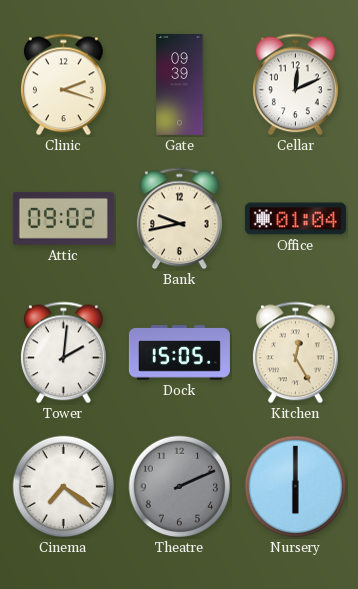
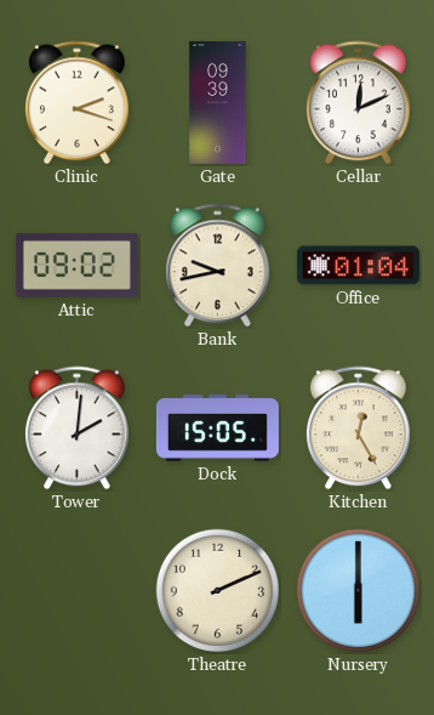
Cinema: 7:21 -> none
Theatre dial: grey -> cream
